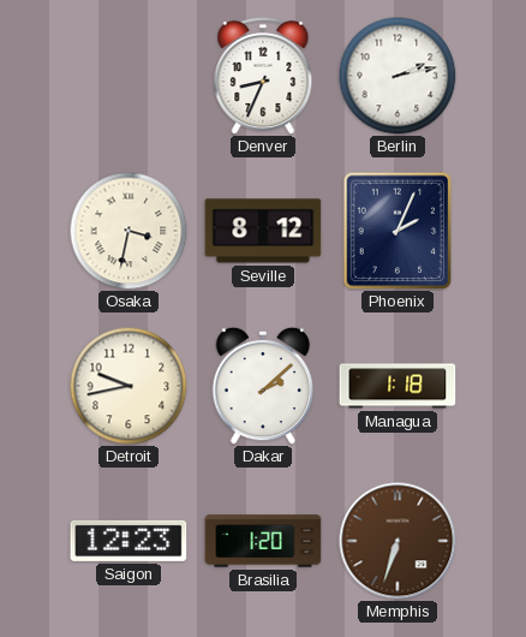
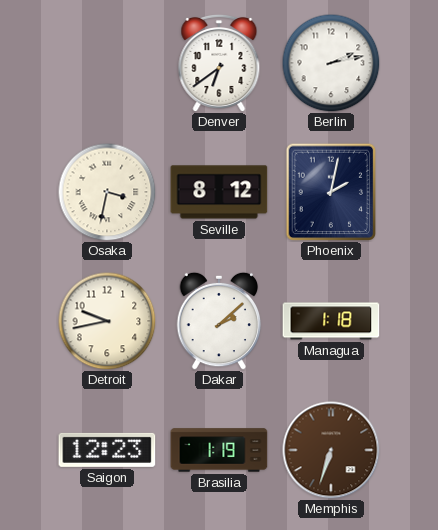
Denver: 8:34 -> 6:39
Phoenix: 2:04 -> 2:02
Brasilia: 1:20 -> 1:19
